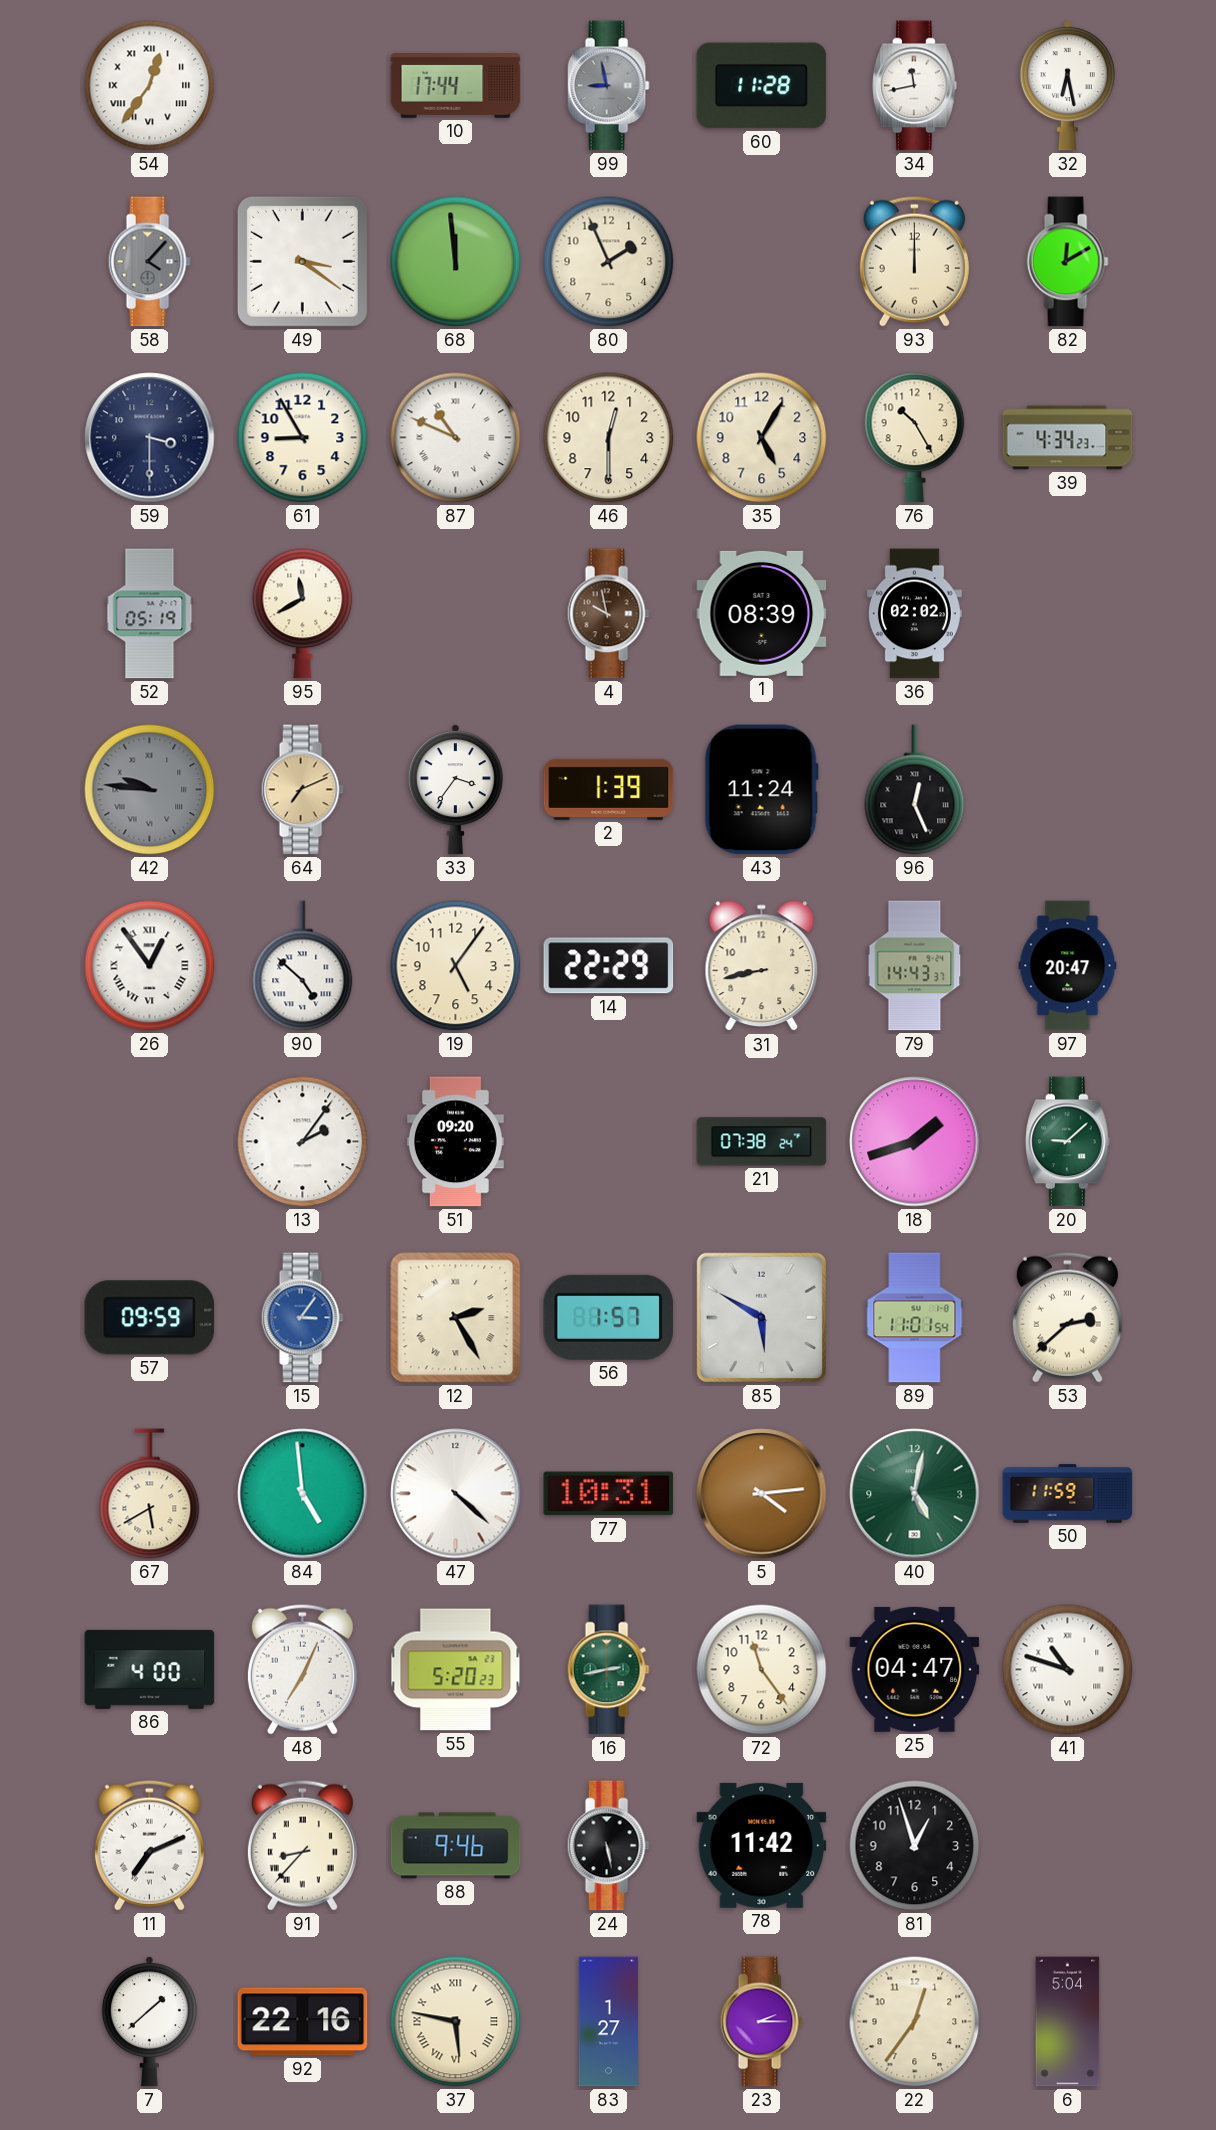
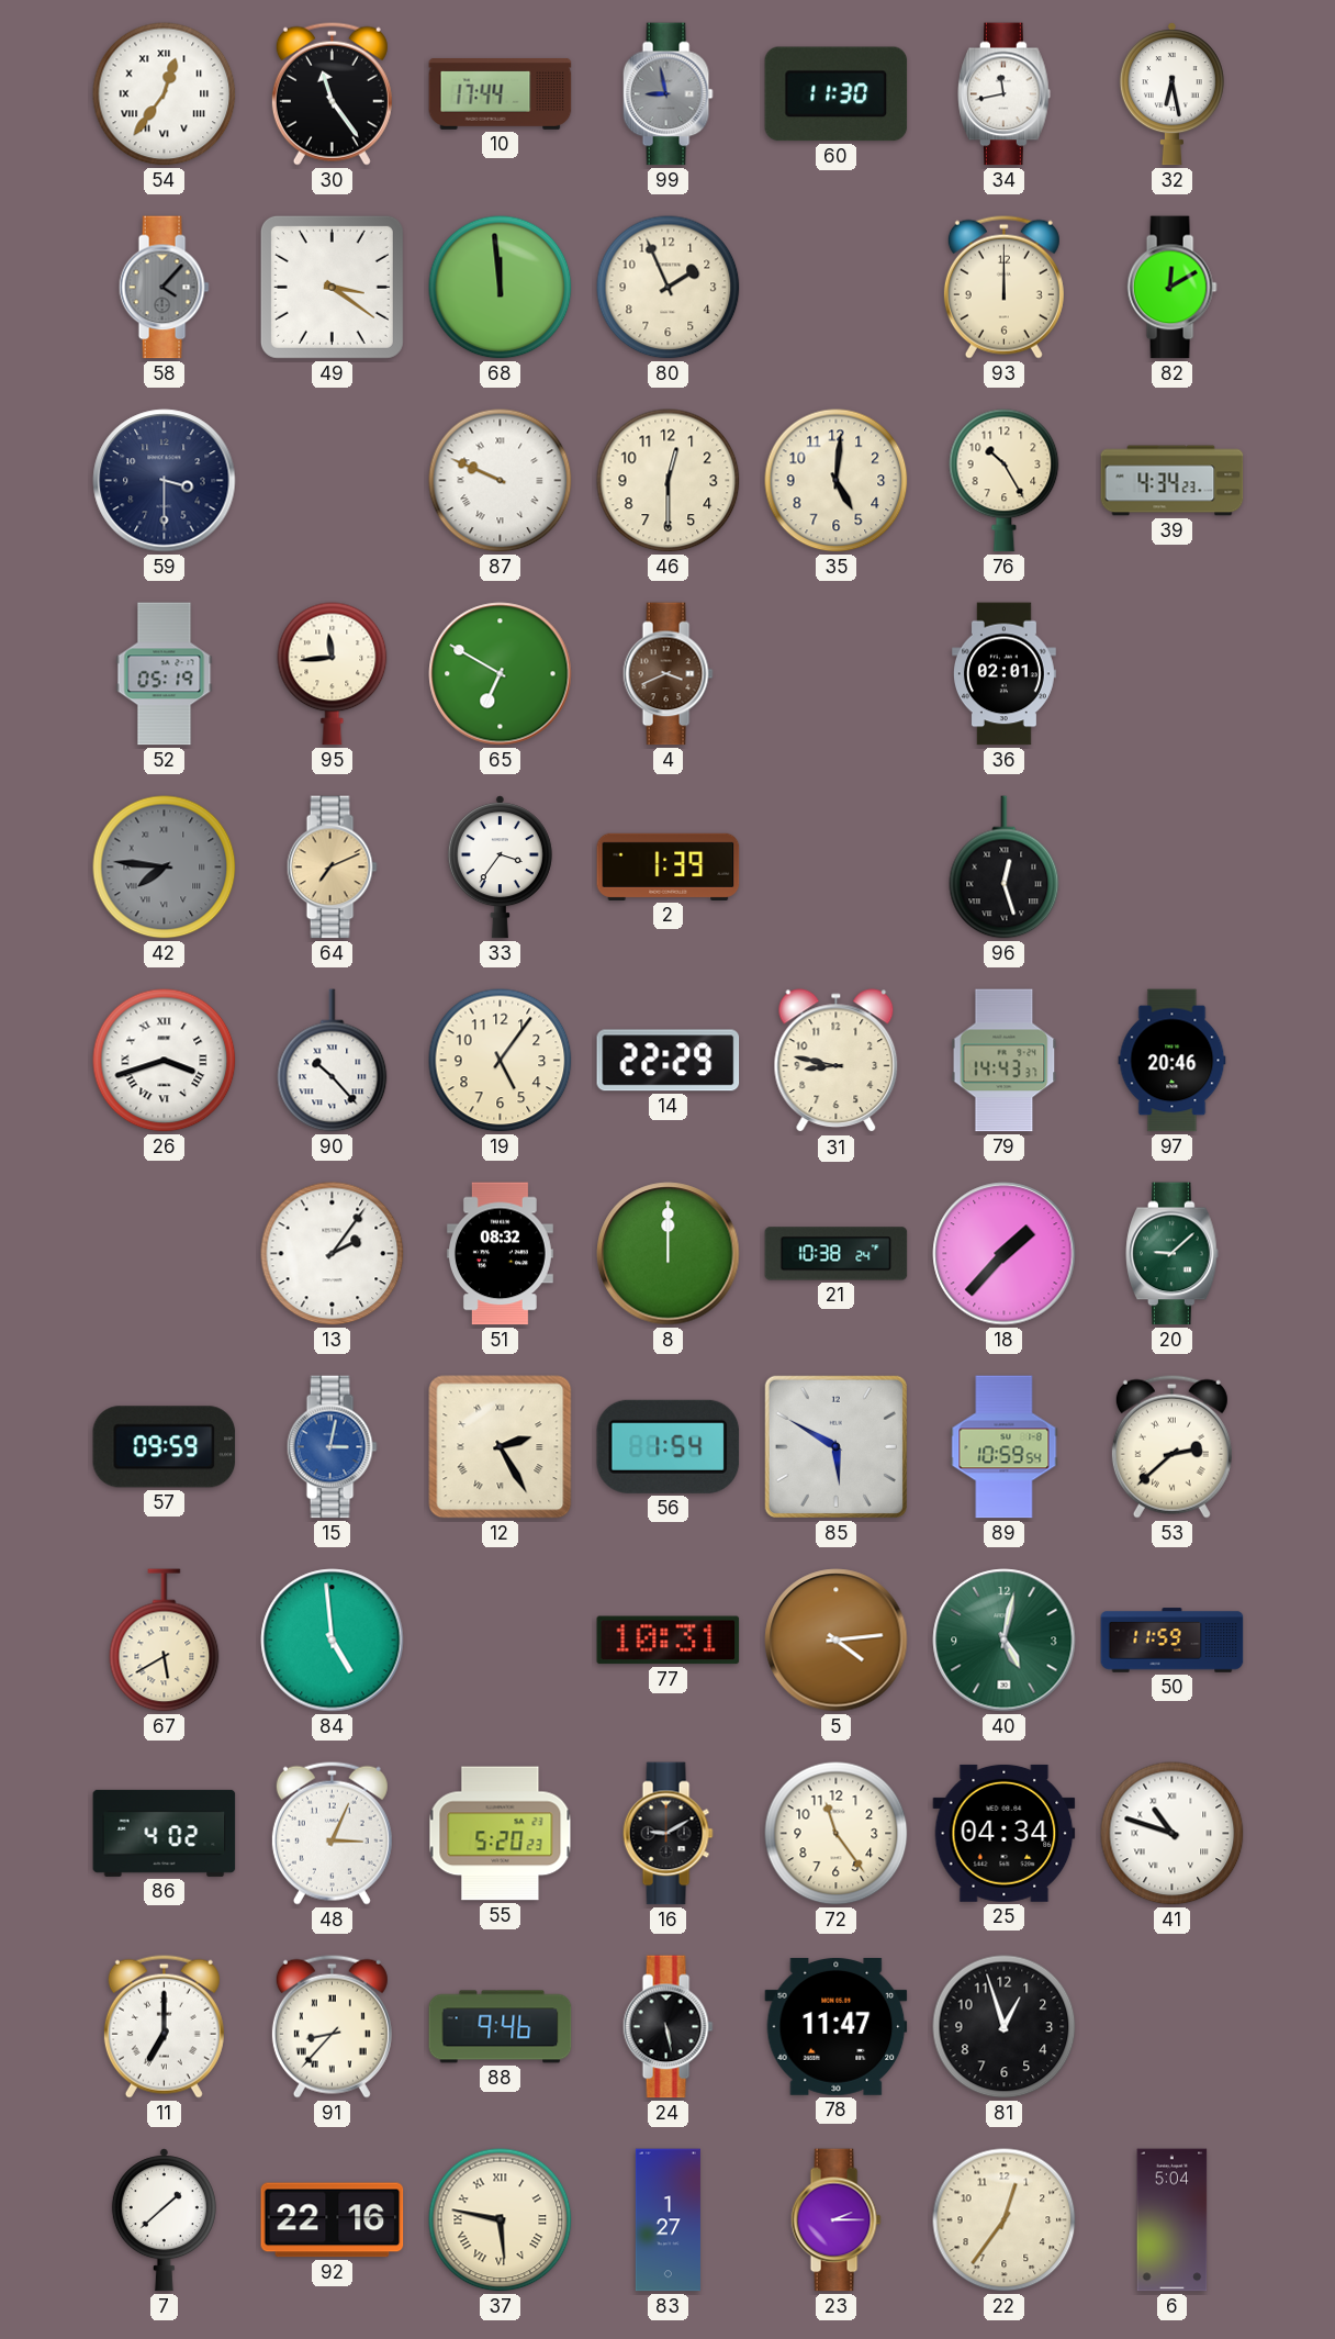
30: none -> 11:24
60: 11:28 -> 11:30
61: 8:55 -> none
87: 10:49 -> 9:49
35: 5:05 -> 5:01
95: 11:40 -> 11:44
65: none -> 6:50
4: 9:58 -> 3:41
1: 08:39 -> none
36: 02:02 -> 02:01
42: 9:46 -> 7:46
43: 11:24 -> none
96: 12:26 -> 12:27
26: 12:54 -> 3:42
90: 4:52 -> 10:23
31: 8:43 -> 8:47
97: 20:47 -> 20:46
51: 09:20 -> 08:32
8: none -> 12:00
21: 07:38 -> 10:38
18: 1:42 -> 1:37
15: 3:06 -> 3:02
56: 1:57 -> 1:54
89: 11:01 -> 10:59
47: 4:22 -> none
86: 4:00 -> 4:02
48: 7:04 -> 3:04
16: 2:43 -> 9:10
16 dial: green -> black
25: 04:47 -> 04:34
11: 7:11 -> 7:00
78: 11:42 -> 11:47
